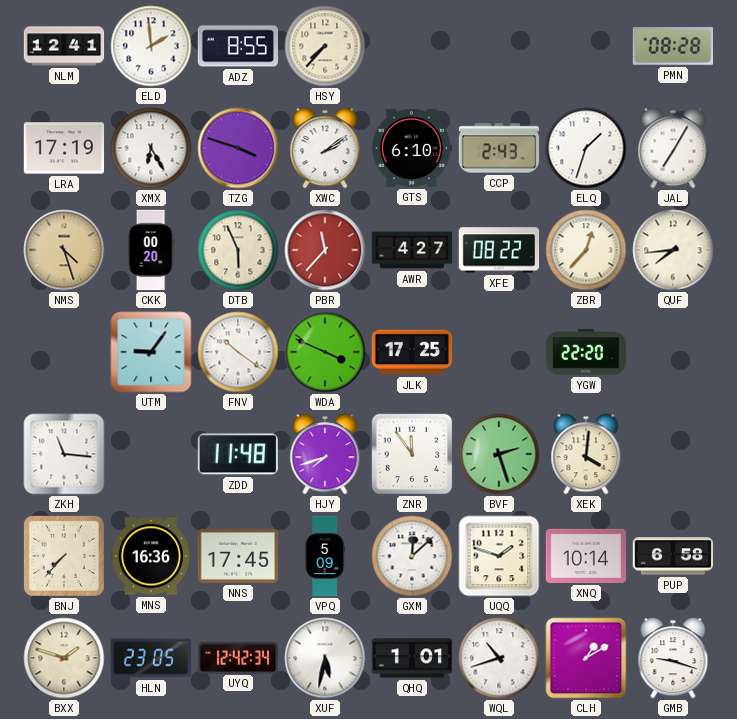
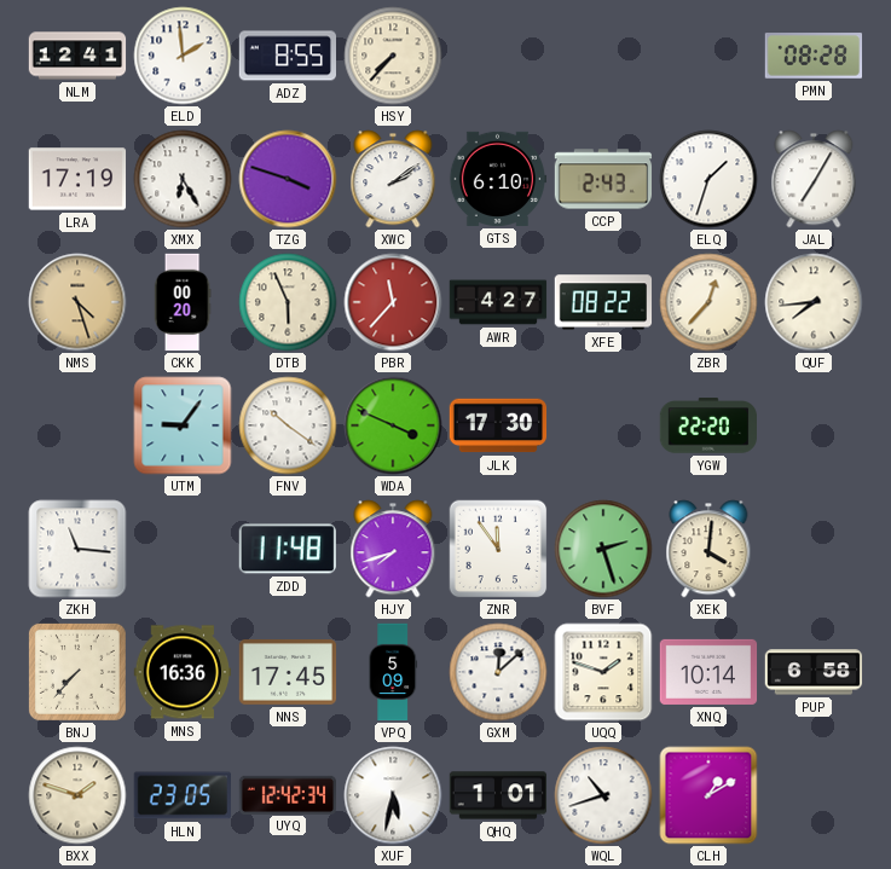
JLK: 17:25 -> 17:30
GMB: 9:18 -> none
